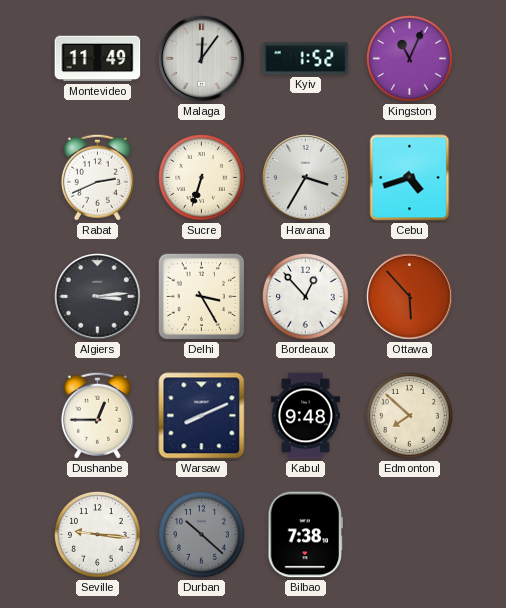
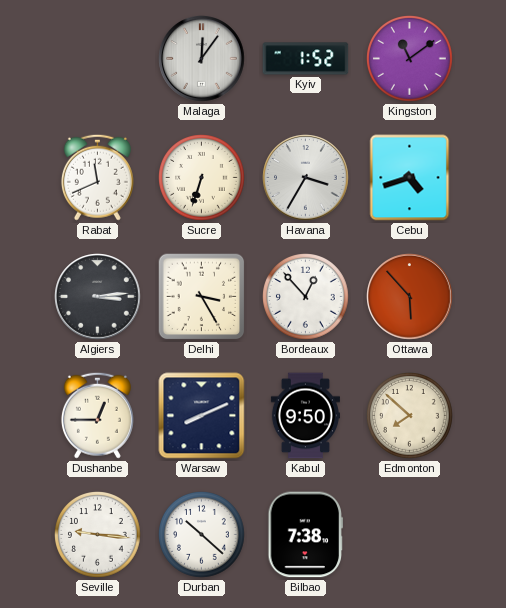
Montevideo: 11:49 -> none
Kingston: 11:04 -> 11:09
Rabat: 2:41 -> 11:41
Kabul: 9:48 -> 9:50
Durban dial: grey -> white
